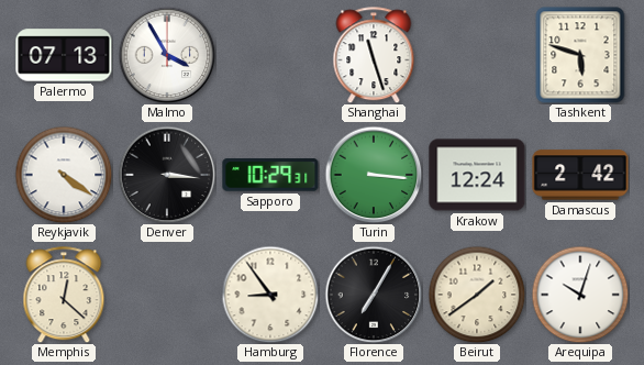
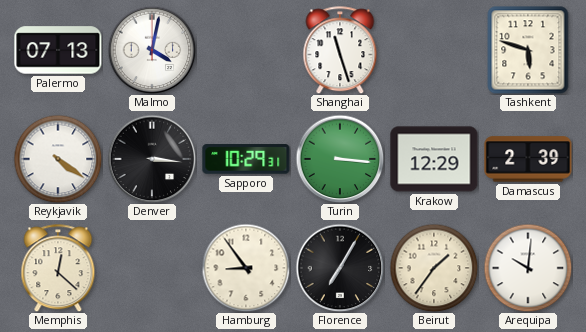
Malmo: 3:55 -> 4:02
Krakow: 12:24 -> 12:29
Damascus: 2:42 -> 2:39
Beirut: 1:39 -> 1:36
Arequipa: 10:03 -> 10:01
